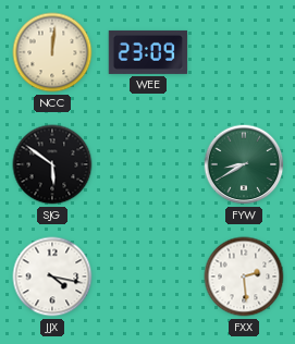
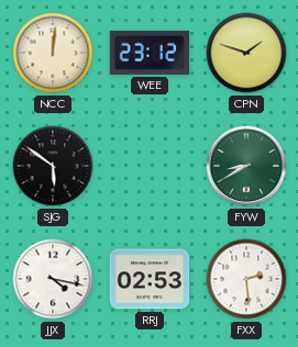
WEE: 23:09 -> 23:12
CPN: none -> 1:48
RRJ: none -> 02:53
